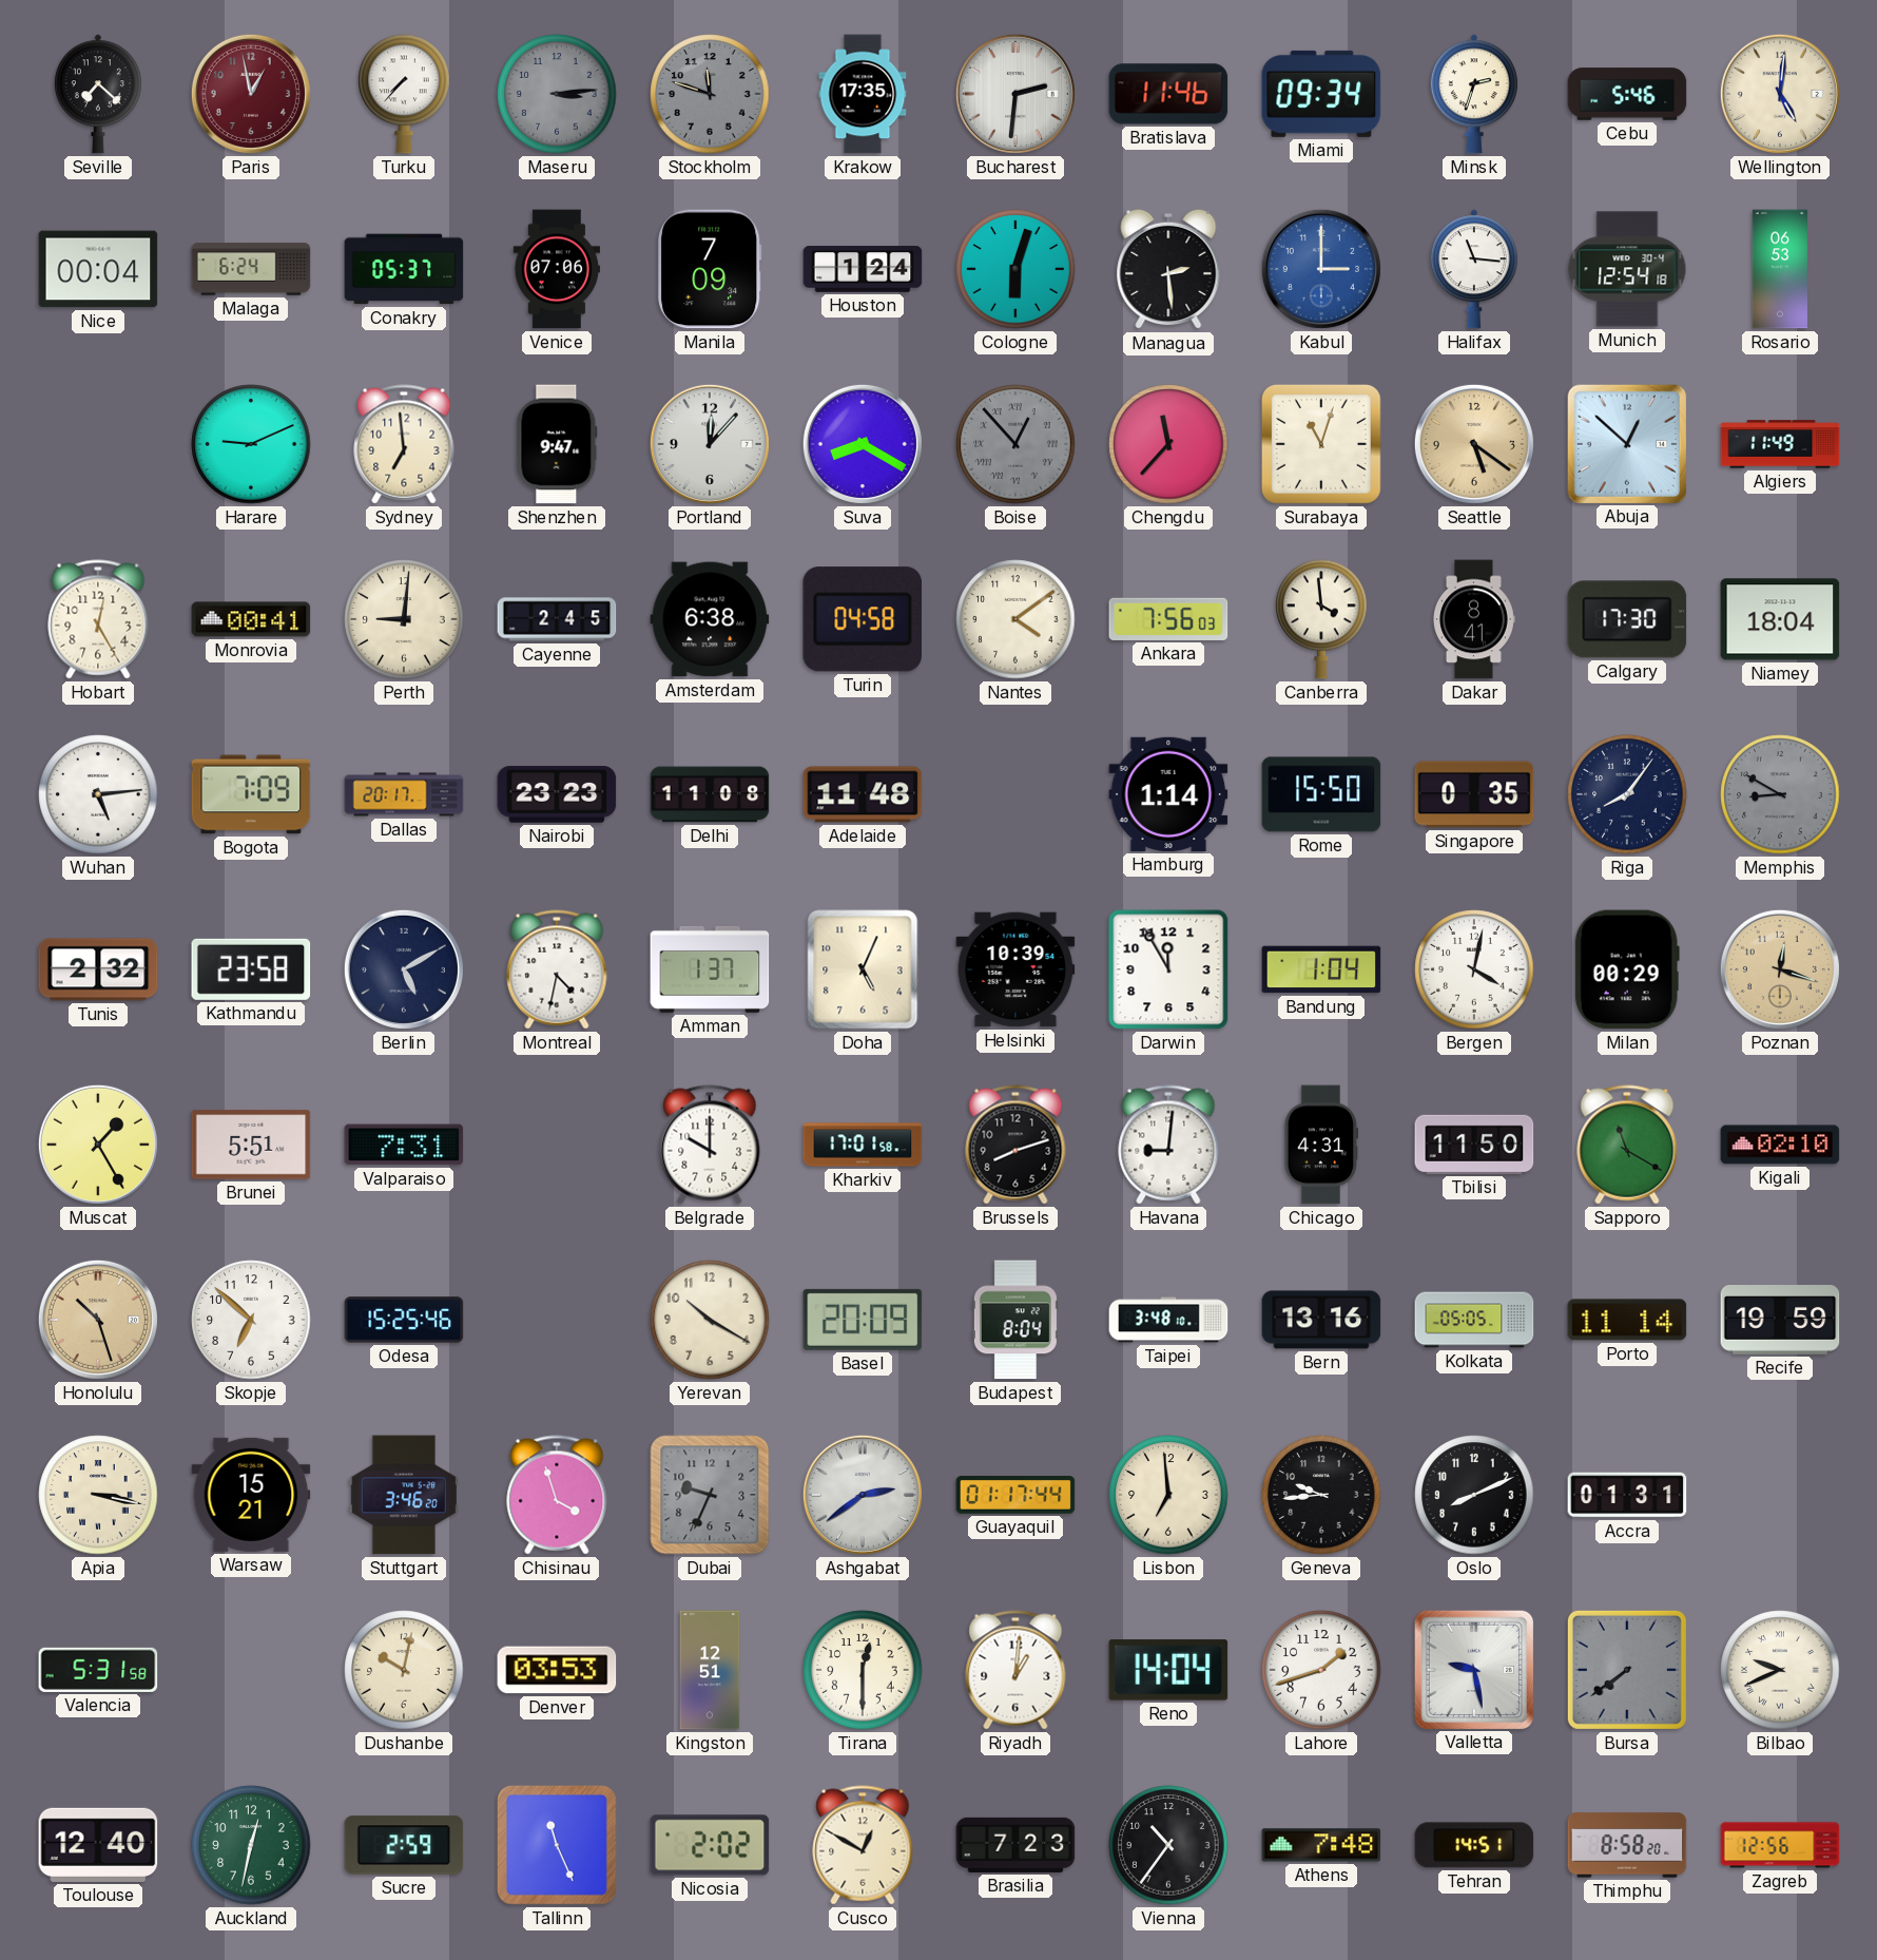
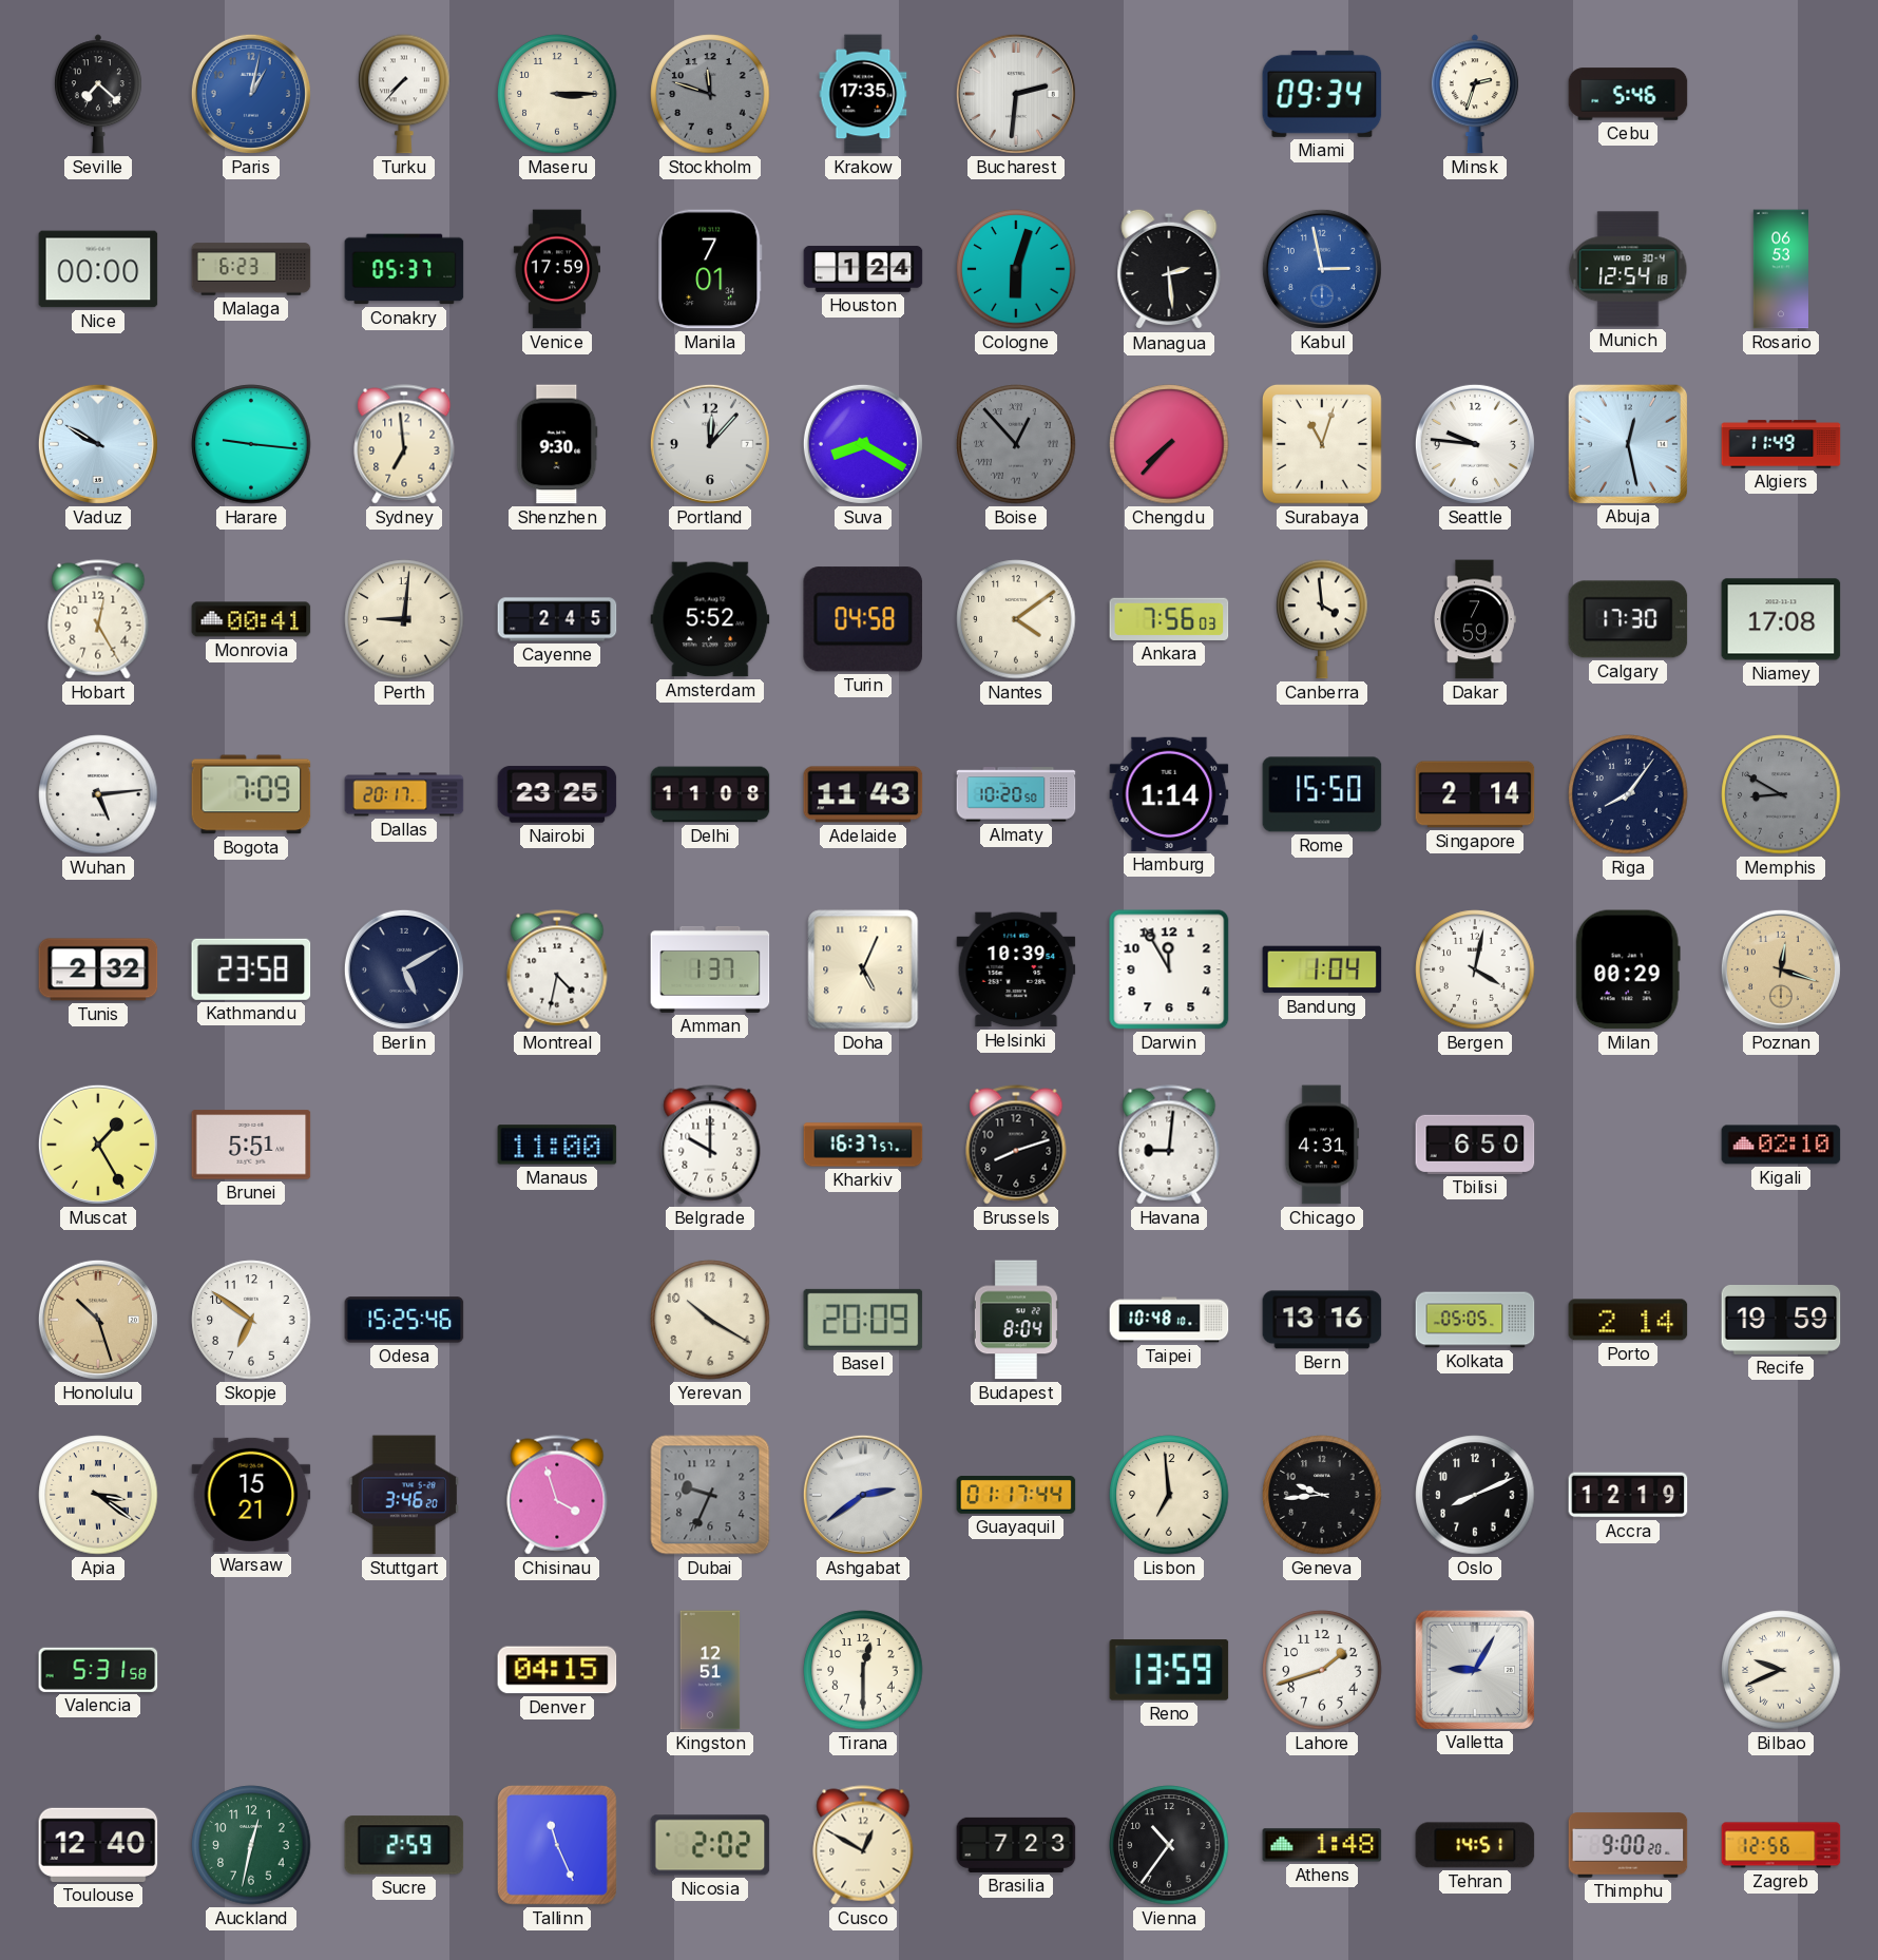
Paris: 12:58 -> 1:02
Paris dial: burgundy -> blue
Maseru: 3:14 -> 3:15
Maseru dial: grey -> cream
Bratislava: 11:46 -> none
Wellington: 5:01 -> none
Nice: 00:04 -> 00:00
Malaga: 6:24 -> 6:23
Venice: 07:06 -> 17:59
Manila: 7:09 -> 7:01
Kabul: 3:00 -> 2:58
Halifax: 11:16 -> none
Vaduz: none -> 9:50
Harare: 9:11 -> 9:16
Shenzhen: 9:47 -> 9:30
Chengdu: 11:37 -> 7:37
Seattle: 5:21 -> 9:46
Seattle dial: champagne -> white
Abuja: 12:52 -> 12:28
Amsterdam: 6:38 -> 5:52
Dakar: 8:41 -> 7:59
Niamey: 18:04 -> 17:08
Nairobi: 23:23 -> 23:25
Adelaide: 11:48 -> 11:43
Almaty: none -> 10:20
Singapore: 0:35 -> 2:14
Valparaiso: 7:31 -> none
Manaus: none -> 11:00
Kharkiv: 17:01 -> 16:37
Tbilisi: 11:50 -> 6:50
Sapporo: 11:20 -> none
Skopje: 6:52 -> 6:51
Taipei: 3:48 -> 10:48
Porto: 11:14 -> 2:14
Apia: 3:17 -> 3:21
Accra: 01:31 -> 12:19
Dushanbe: 10:02 -> none
Denver: 03:53 -> 04:15
Riyadh: 1:01 -> none
Reno: 14:04 -> 13:59
Valletta: 9:28 -> 9:05
Bursa: 7:39 -> none
Athens: 7:48 -> 1:48
Thimphu: 8:58 -> 9:00
